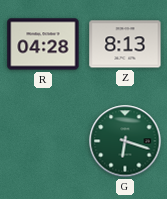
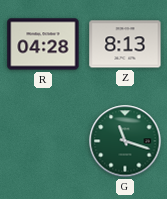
G: 6:18 -> 11:18
